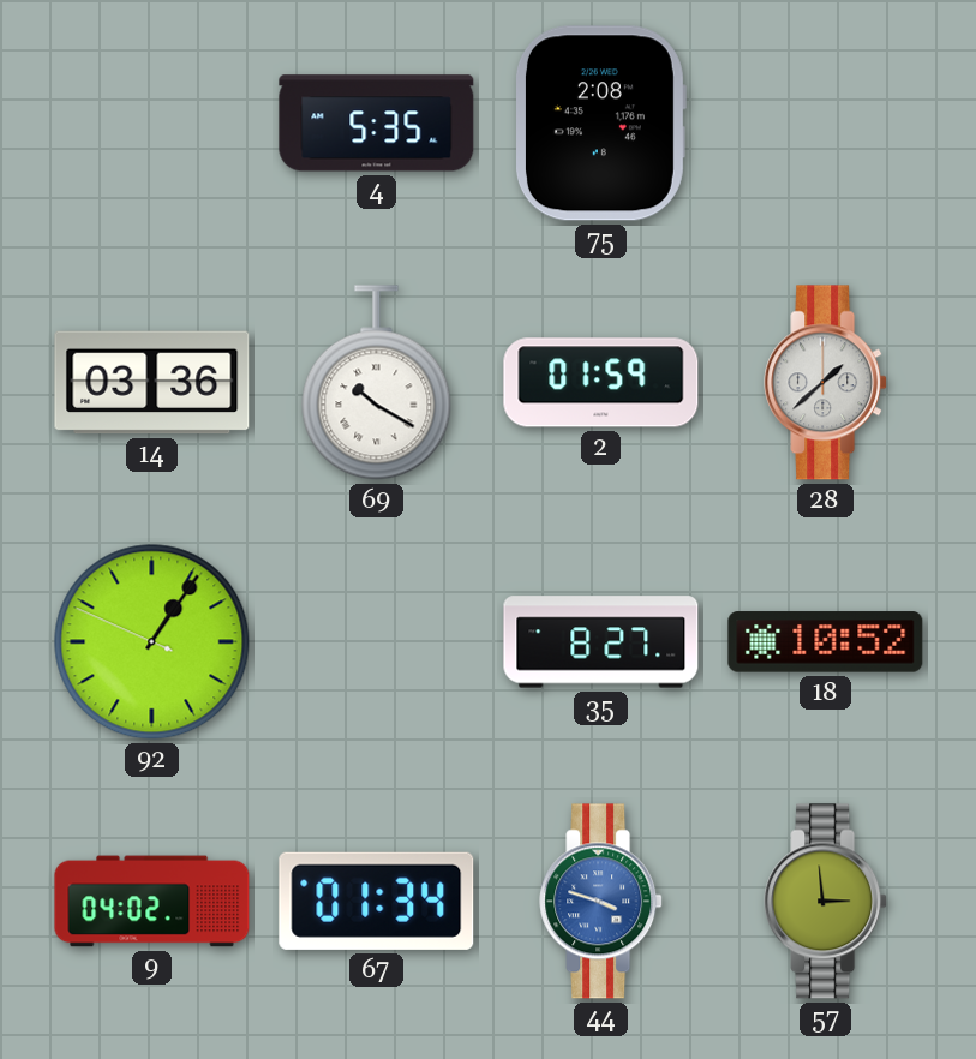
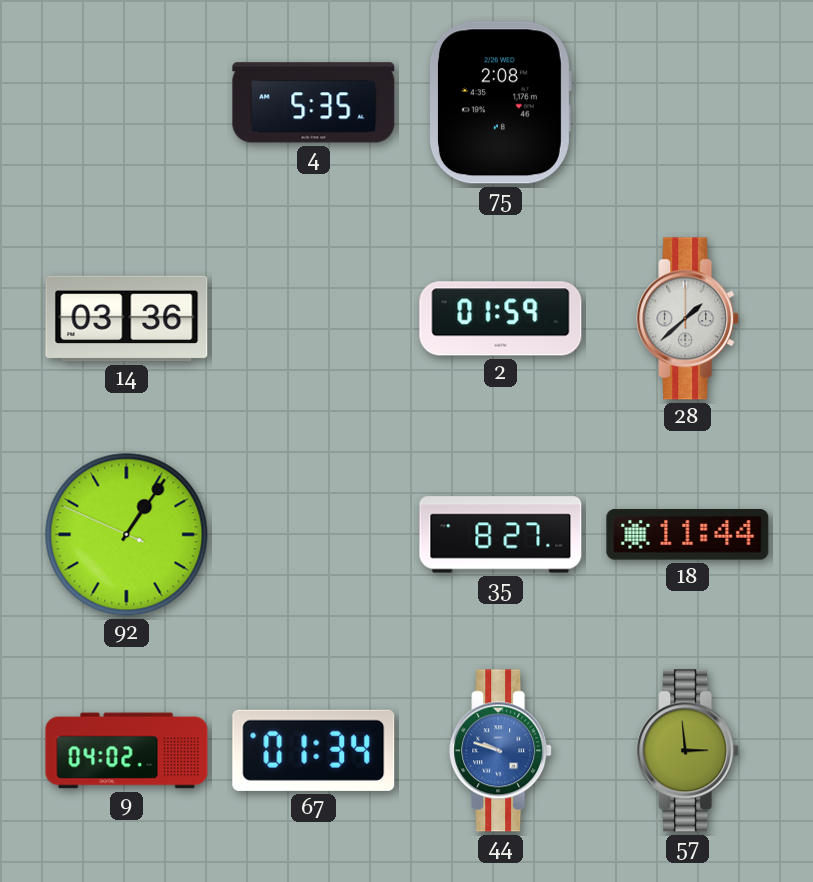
69: 10:20 -> none
18: 10:52 -> 11:44
44: 3:48 -> 9:48
